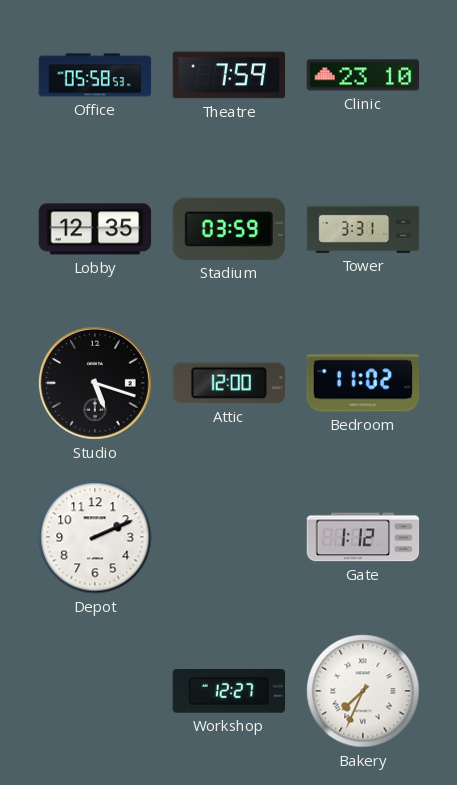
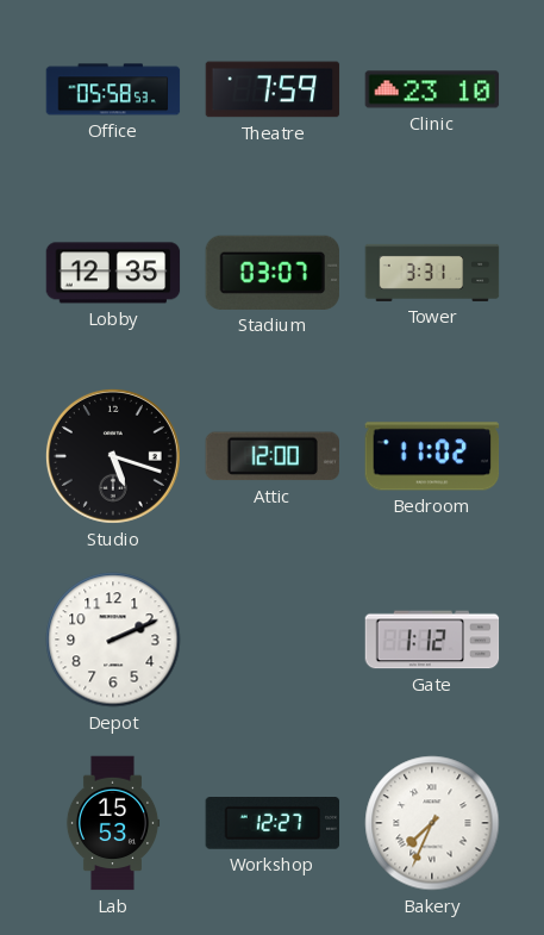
Stadium: 03:59 -> 03:07
Lab: none -> 15:53
